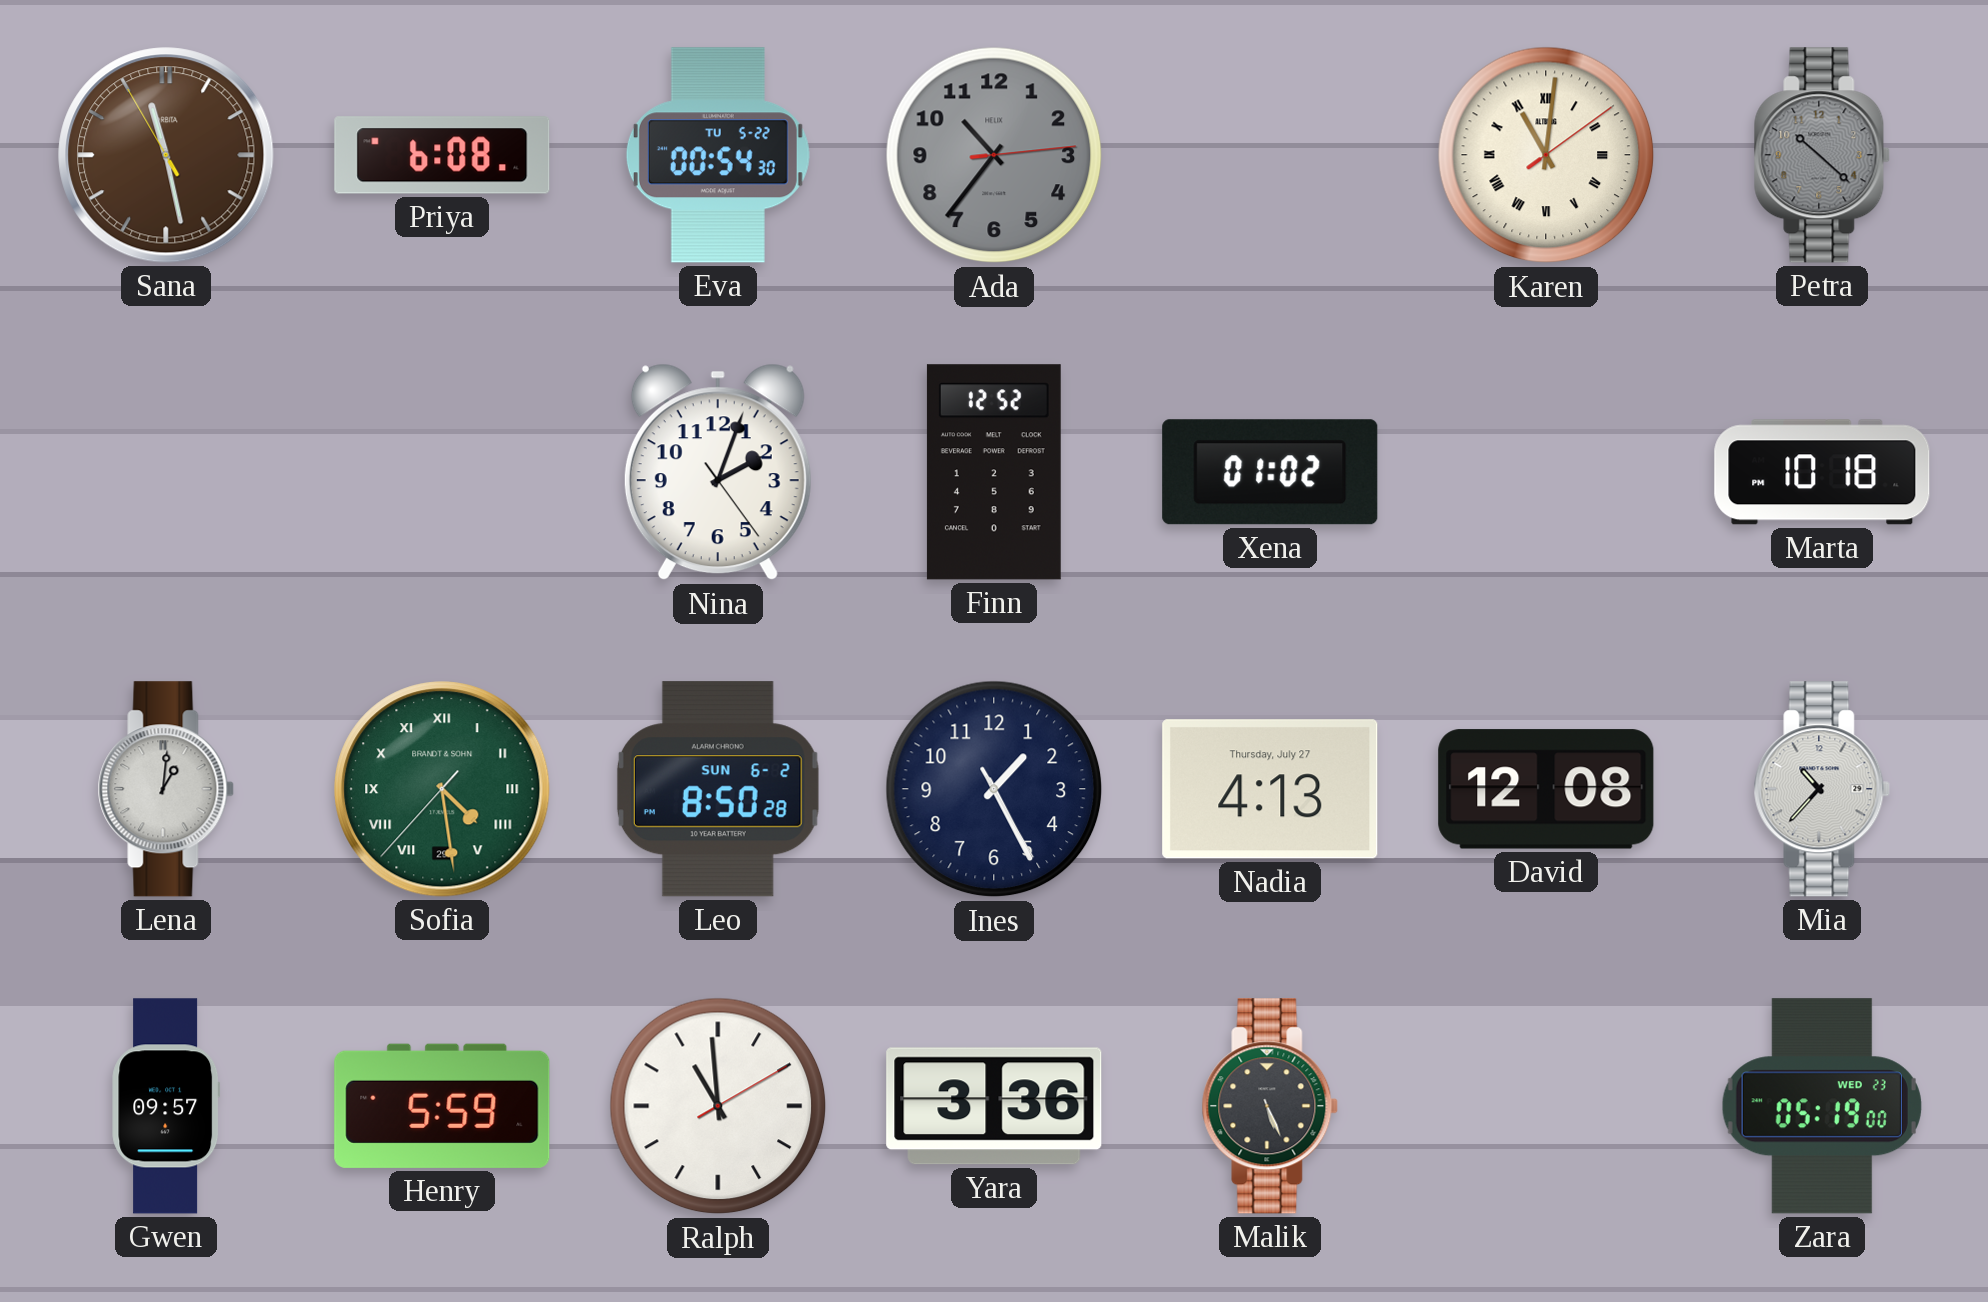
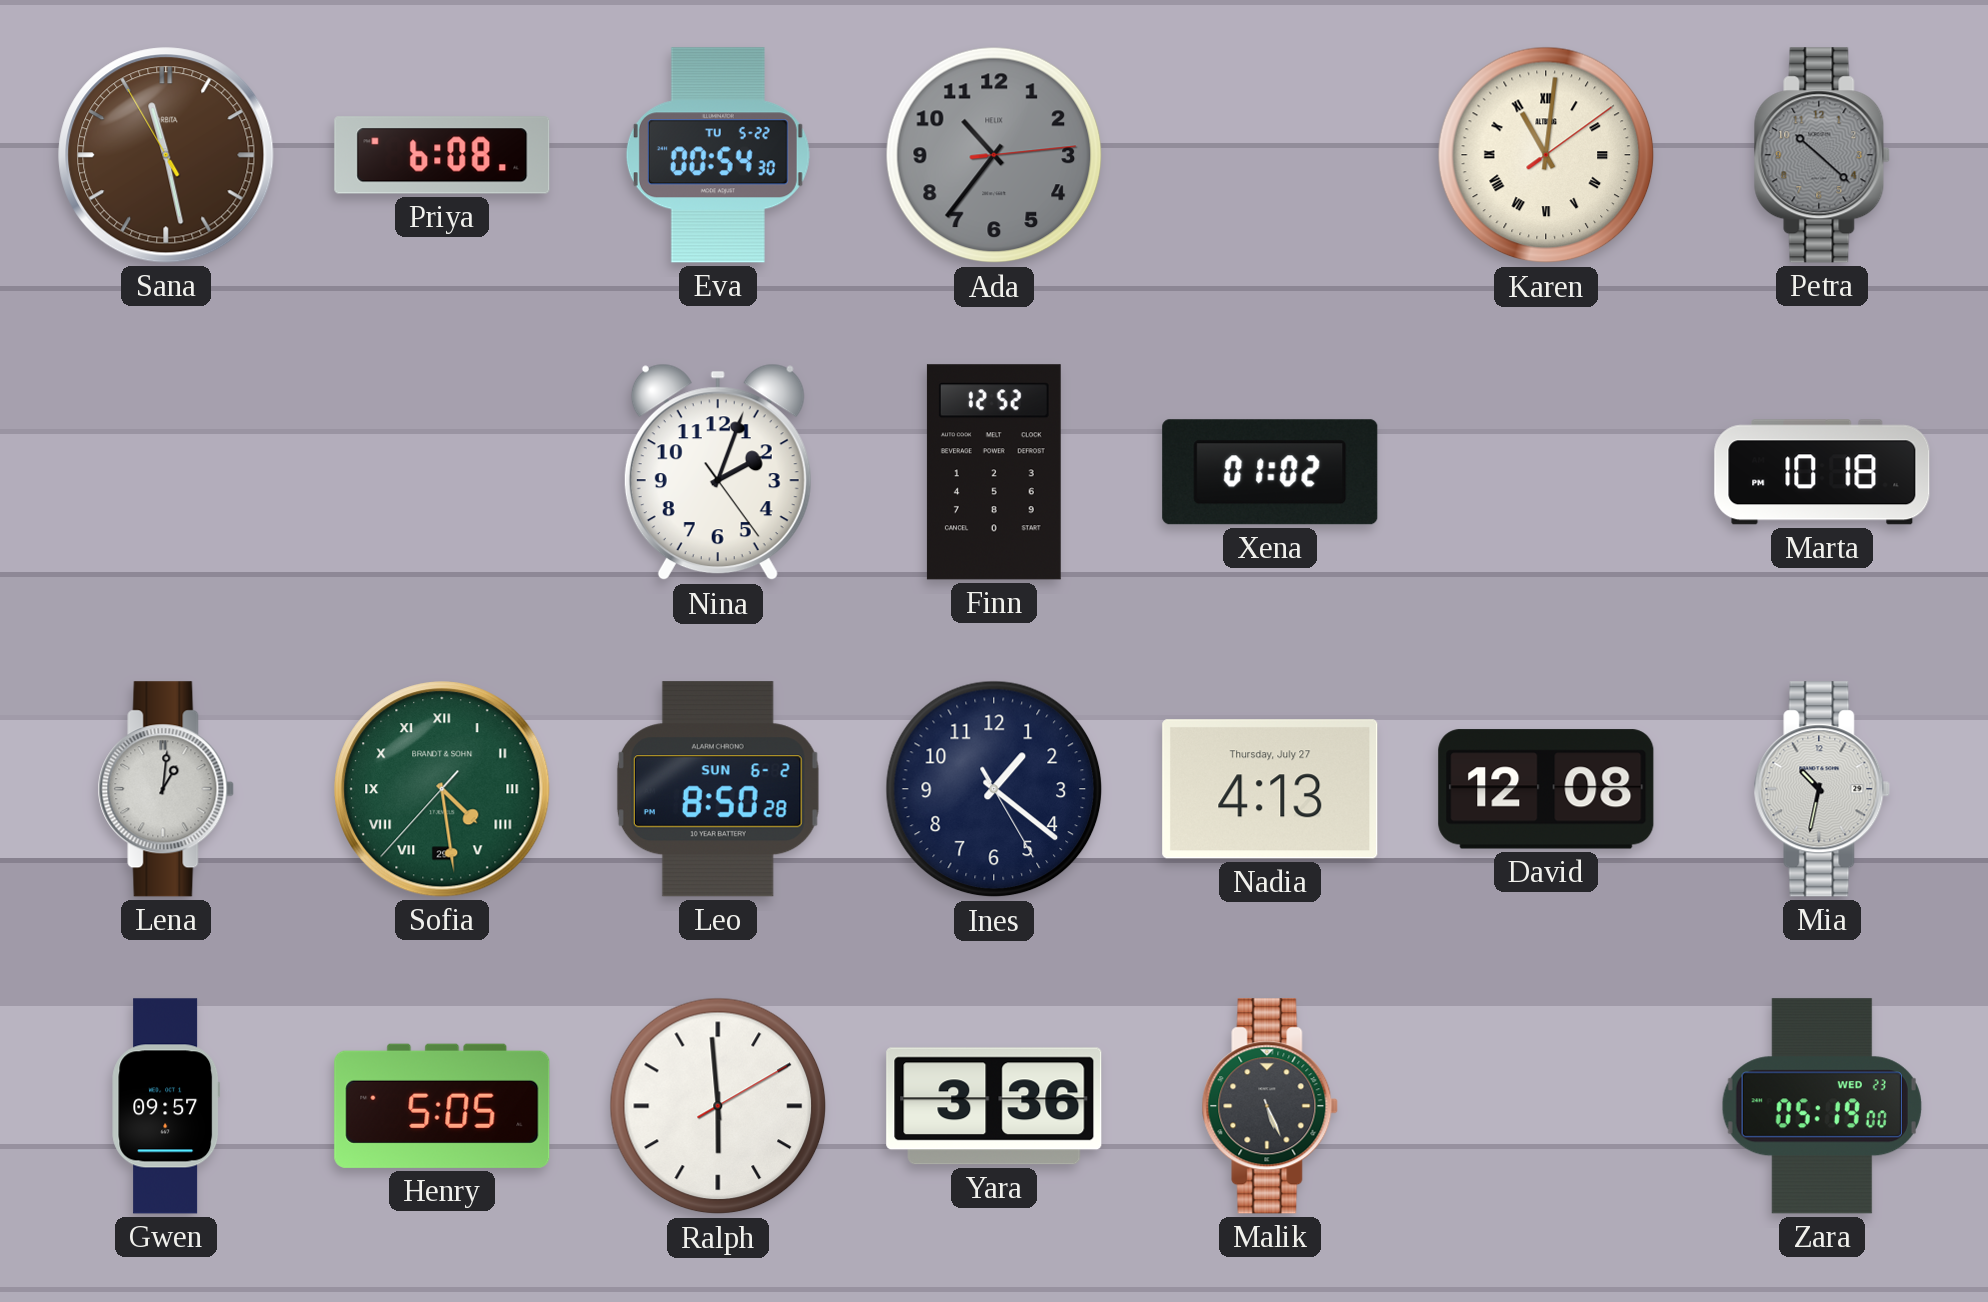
Ines: 1:25 -> 1:21
Mia: 10:37 -> 10:32
Henry: 5:59 -> 5:05
Ralph: 10:59 -> 5:59
